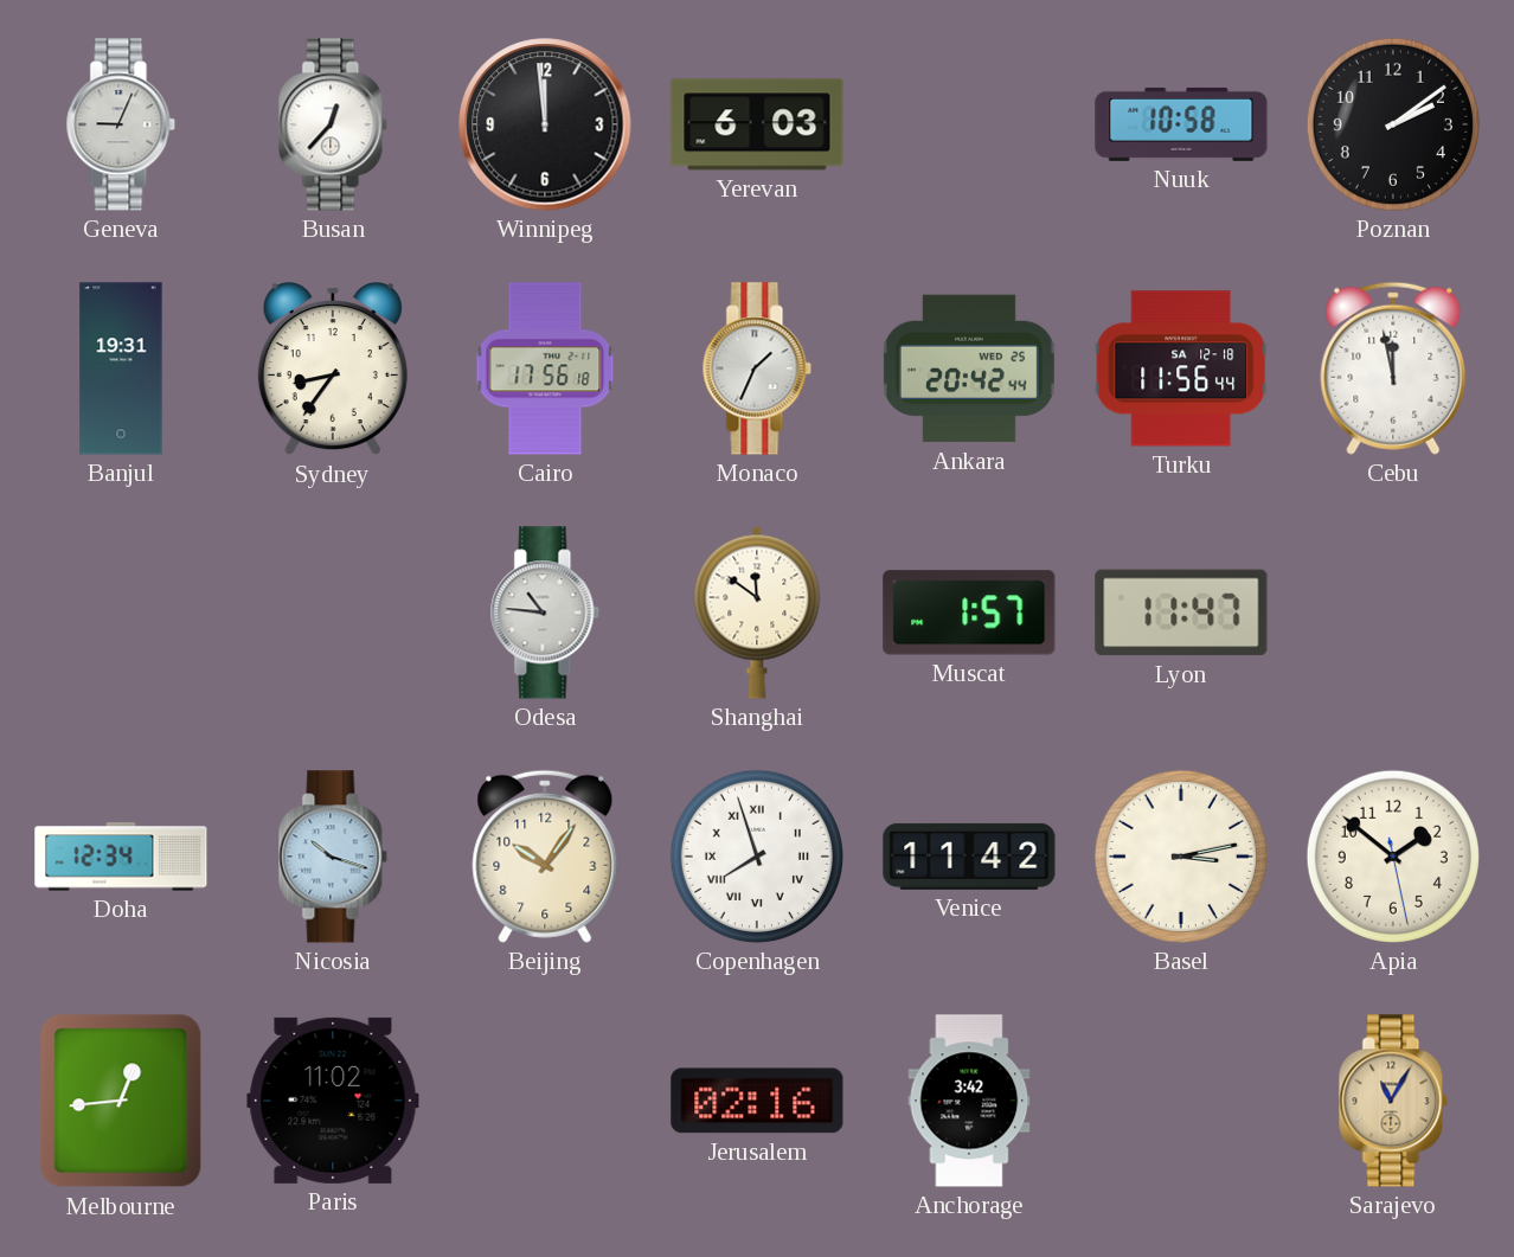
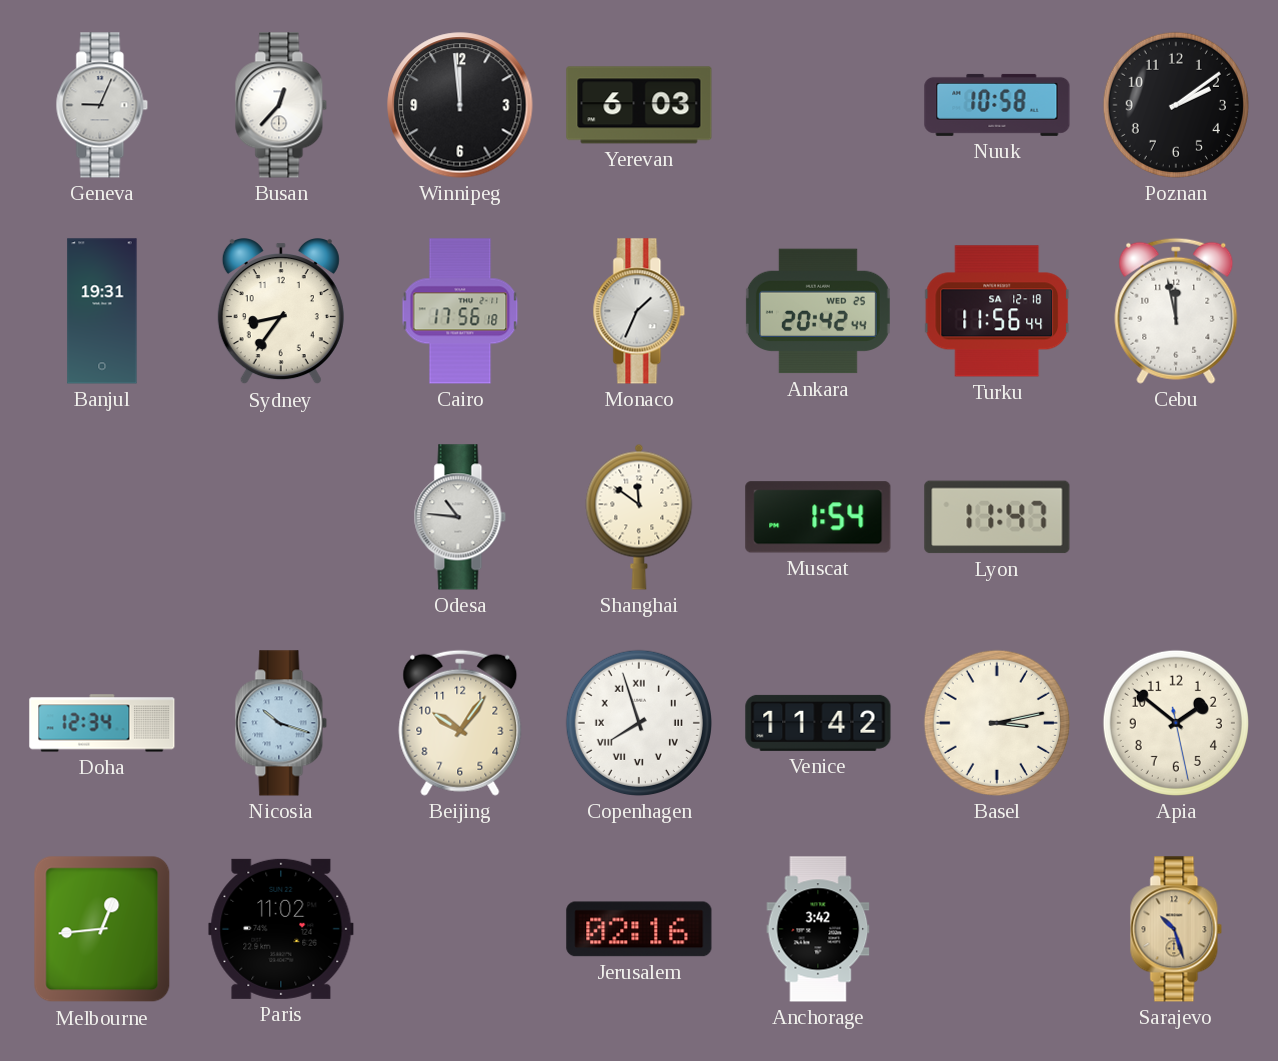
Muscat: 1:57 -> 1:54
Sarajevo: 11:05 -> 10:27
